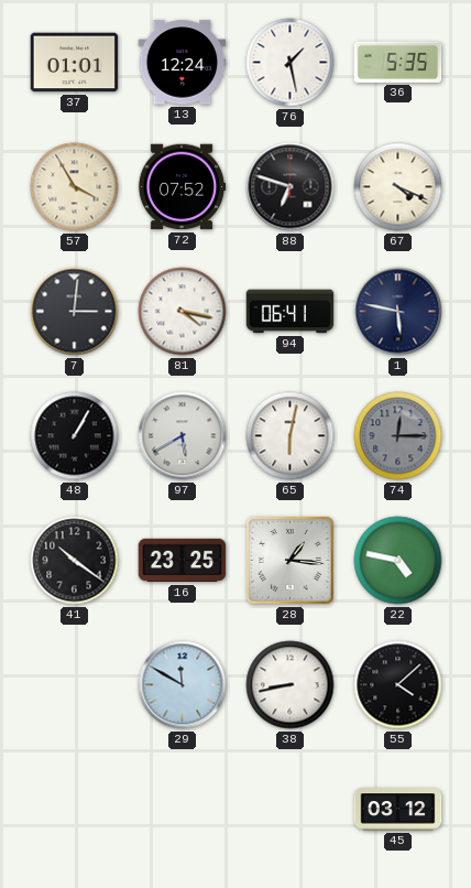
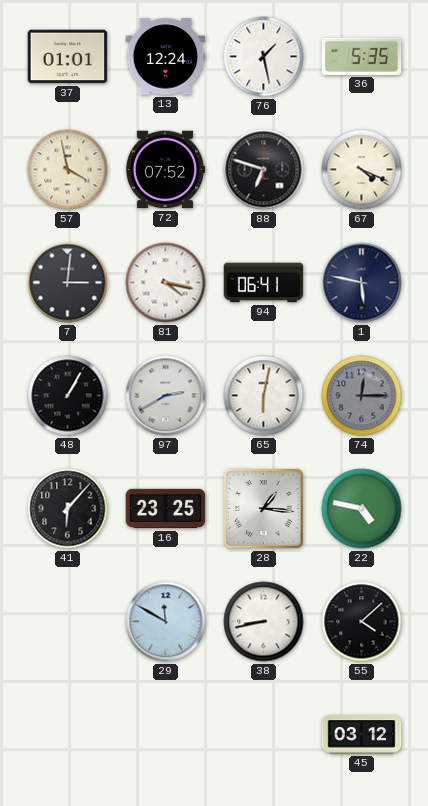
57: 3:55 -> 3:58
97: 5:40 -> 2:40
41: 10:21 -> 6:07
